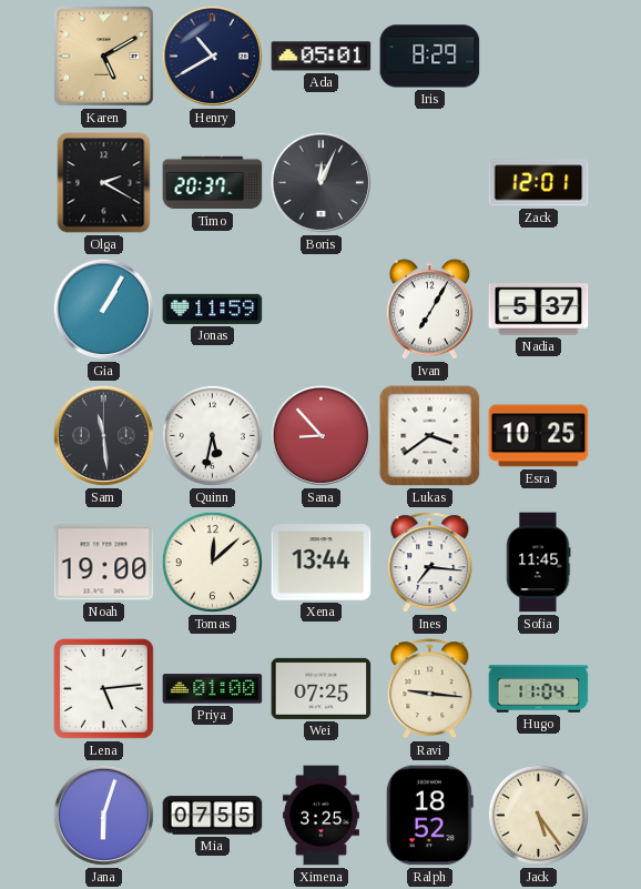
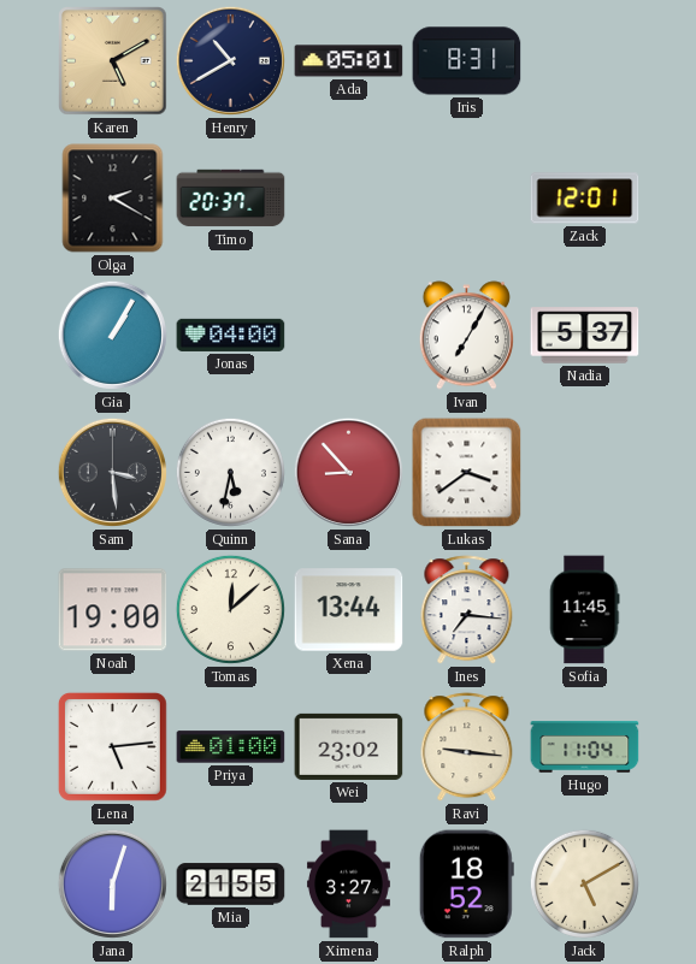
Iris: 8:29 -> 8:31
Boris: 12:04 -> none
Jonas: 11:59 -> 04:00
Sam: 11:29 -> 3:29
Esra: 10:25 -> none
Wei: 07:25 -> 23:02
Mia: 07:55 -> 21:55
Ximena: 3:25 -> 3:27
Jack: 5:24 -> 5:10
